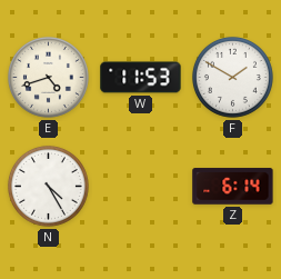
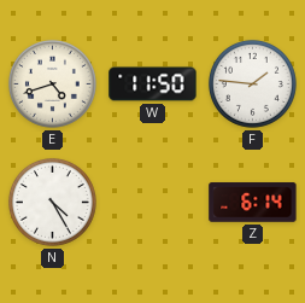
W: 11:53 -> 11:50
F: 1:50 -> 1:46
